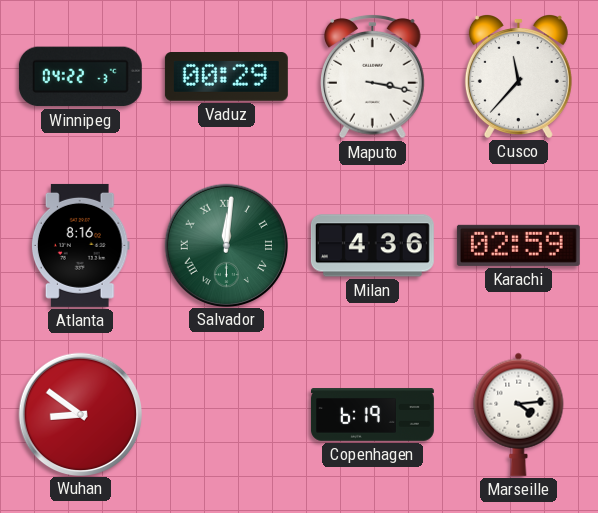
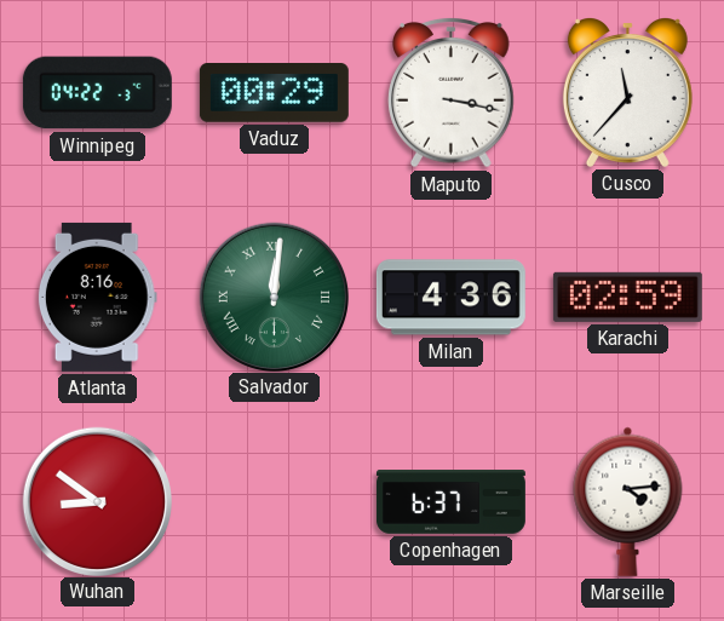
Copenhagen: 6:19 -> 6:37
